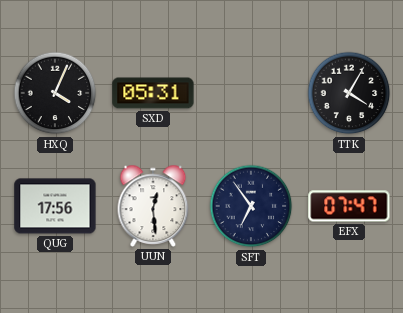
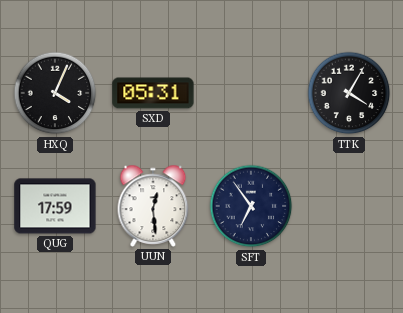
QUG: 17:56 -> 17:59
EFX: 07:47 -> none
